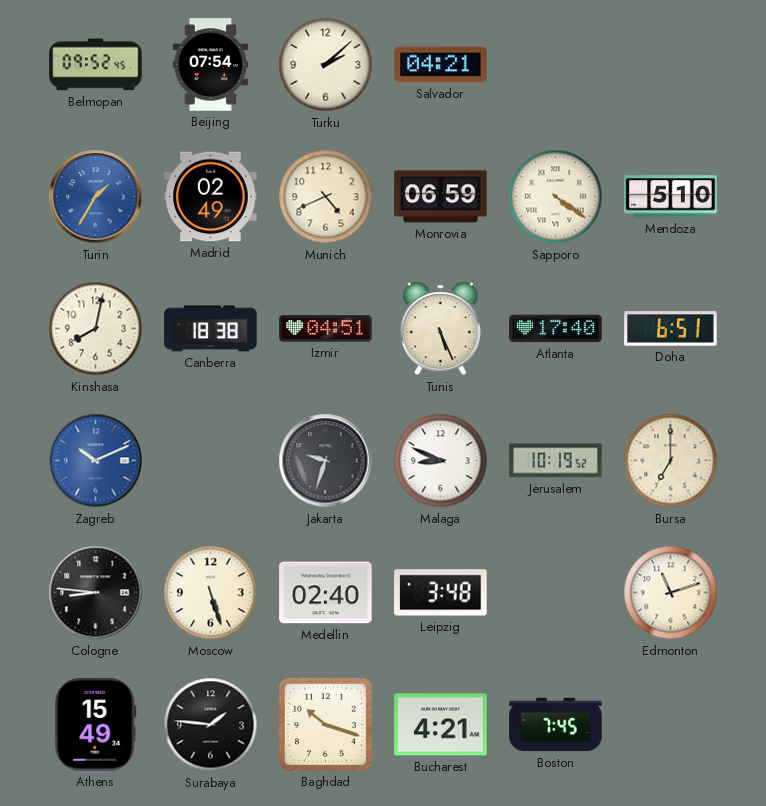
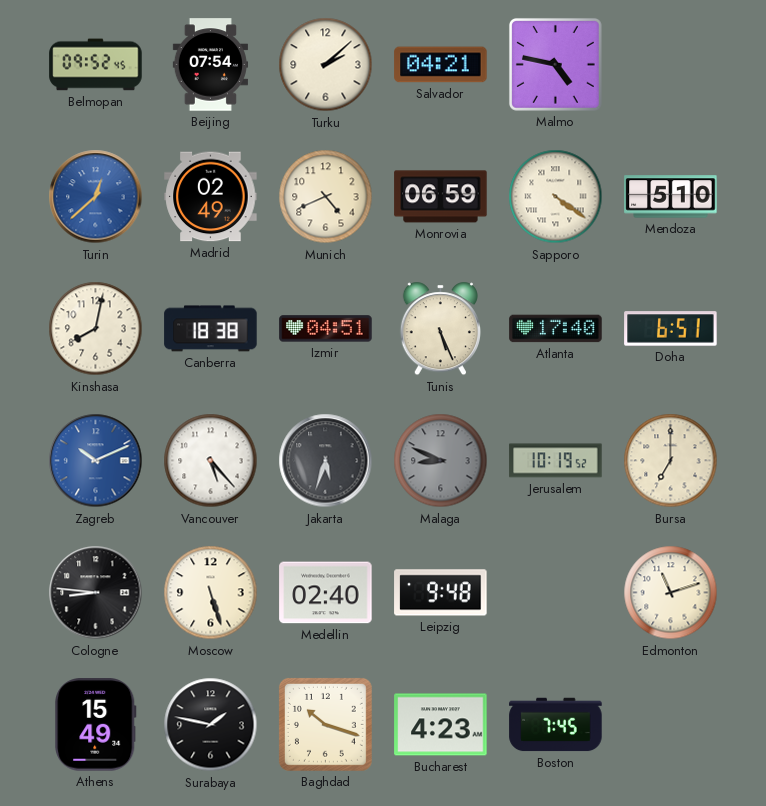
Malmo: none -> 4:47
Turin: 1:35 -> 12:38
Vancouver: none -> 5:23
Jakarta: 9:33 -> 5:33
Malaga dial: white -> grey
Leipzig: 3:48 -> 9:48
Surabaya: 1:46 -> 1:47
Bucharest: 4:21 -> 4:23
